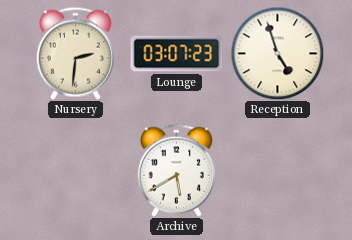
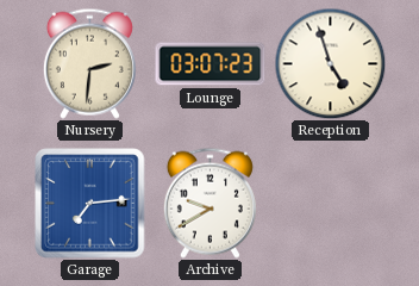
Garage: none -> 7:14
Archive: 5:40 -> 9:40
